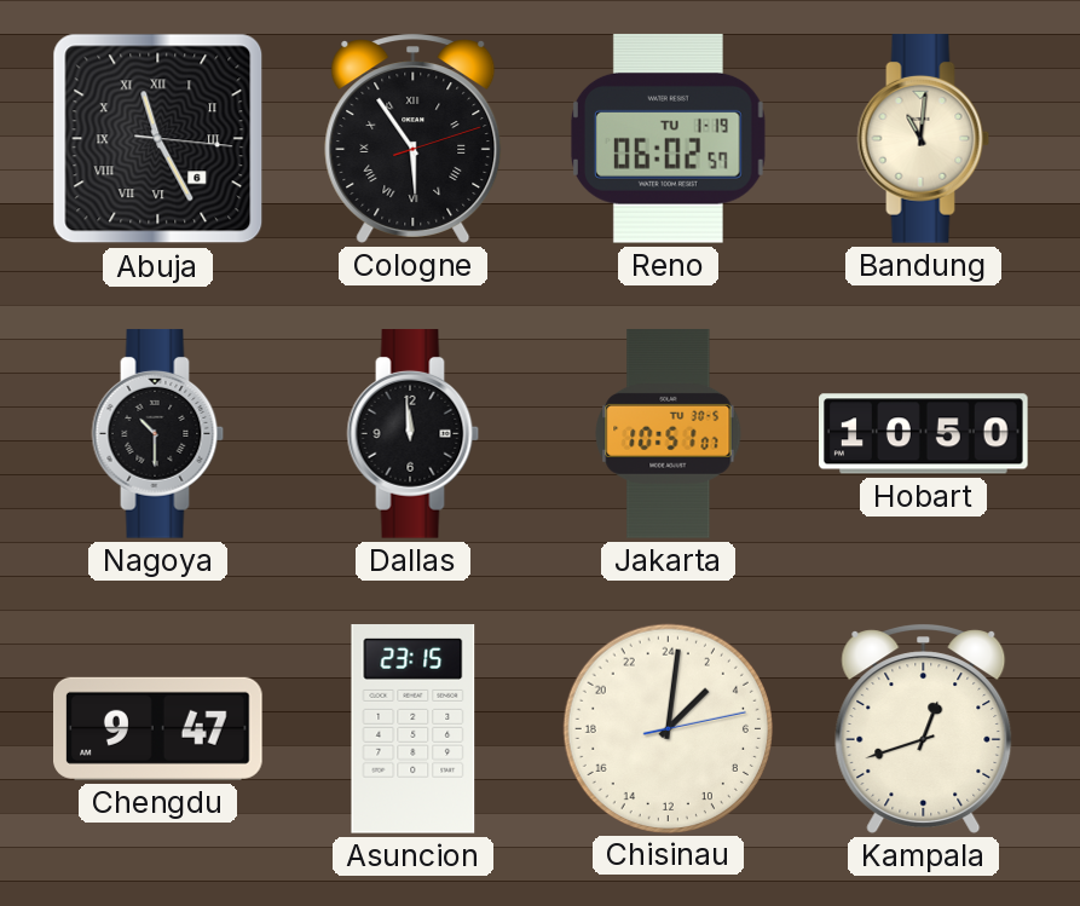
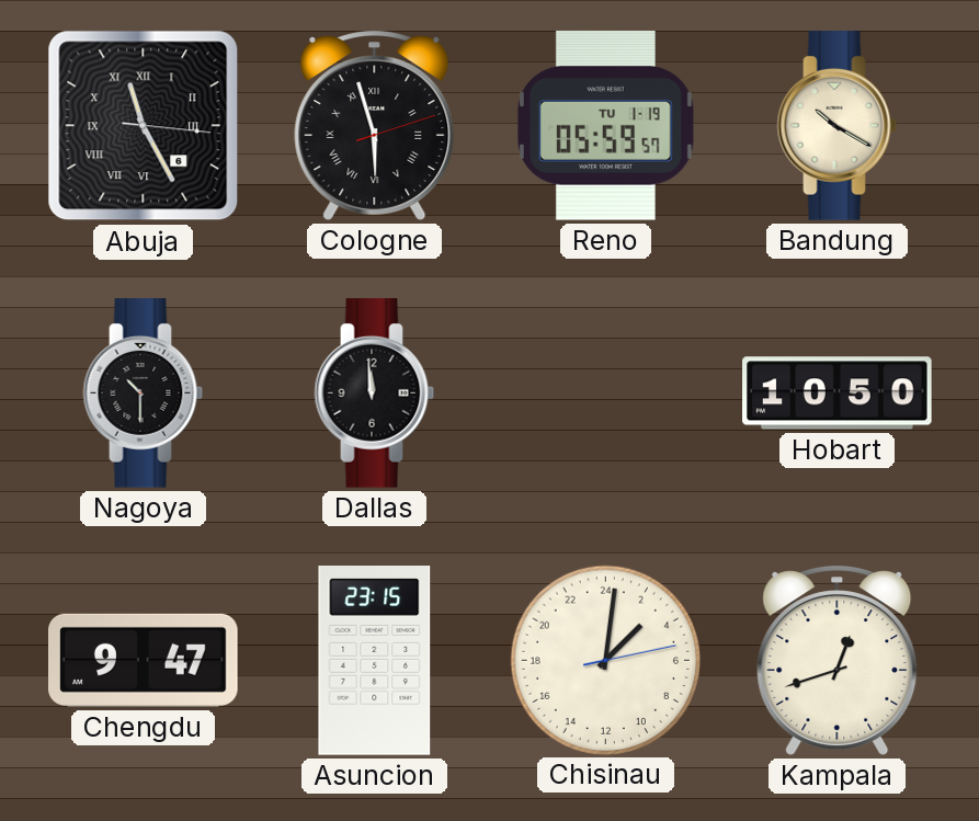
Cologne: 5:54 -> 5:57
Reno: 06:02 -> 05:59
Bandung: 11:01 -> 10:20
Jakarta: 10:51 -> none
